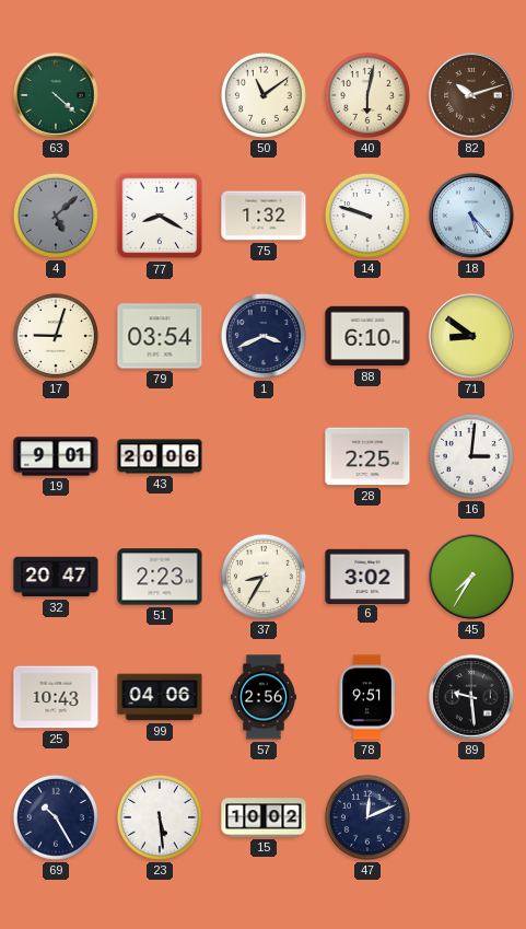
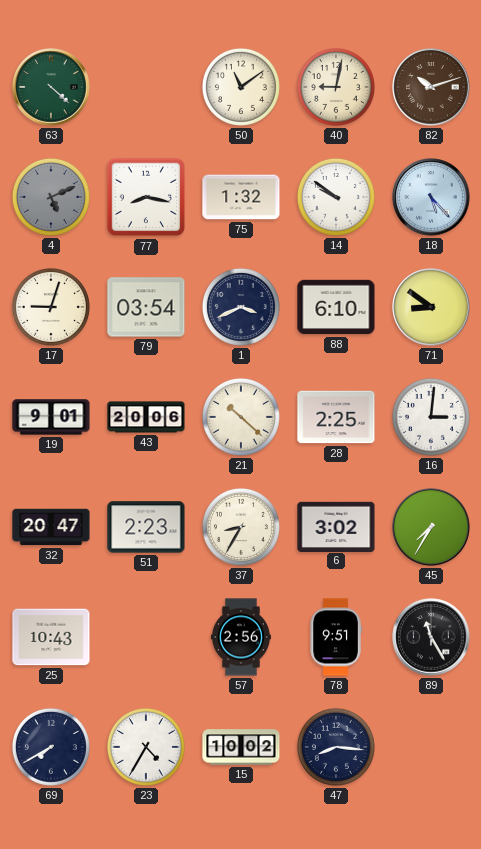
40: 6:02 -> 9:02
4: 5:08 -> 5:11
77: 8:20 -> 8:17
14: 9:48 -> 9:51
21: none -> 10:22
99: 04:06 -> none
89: 9:29 -> 11:25
69: 10:25 -> 7:40
23: 5:29 -> 4:35
47: 12:11 -> 8:16
